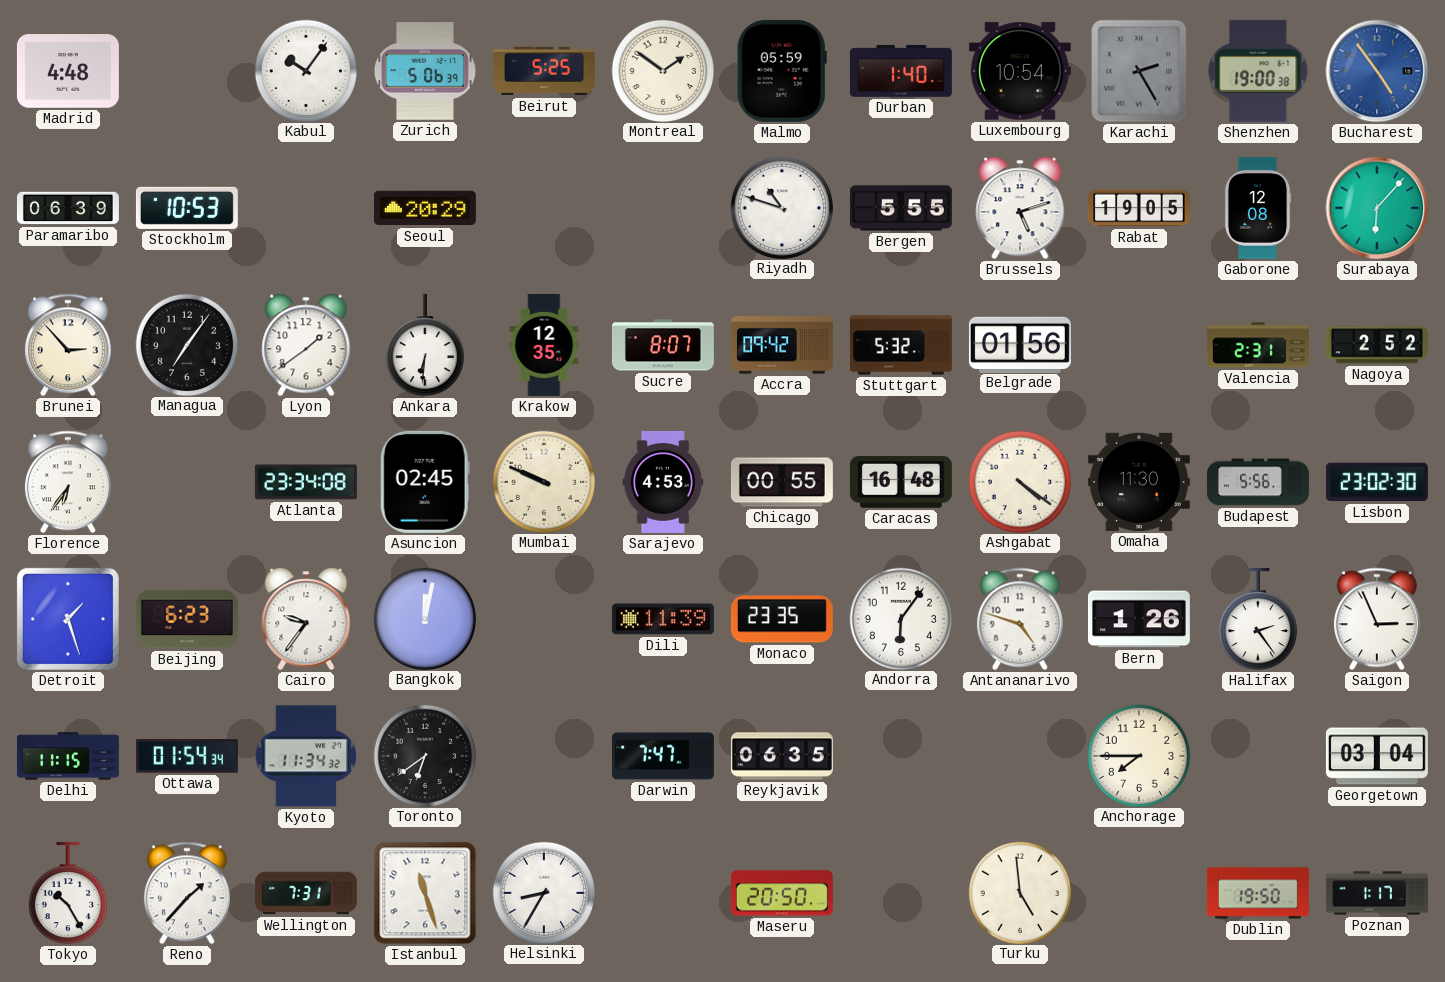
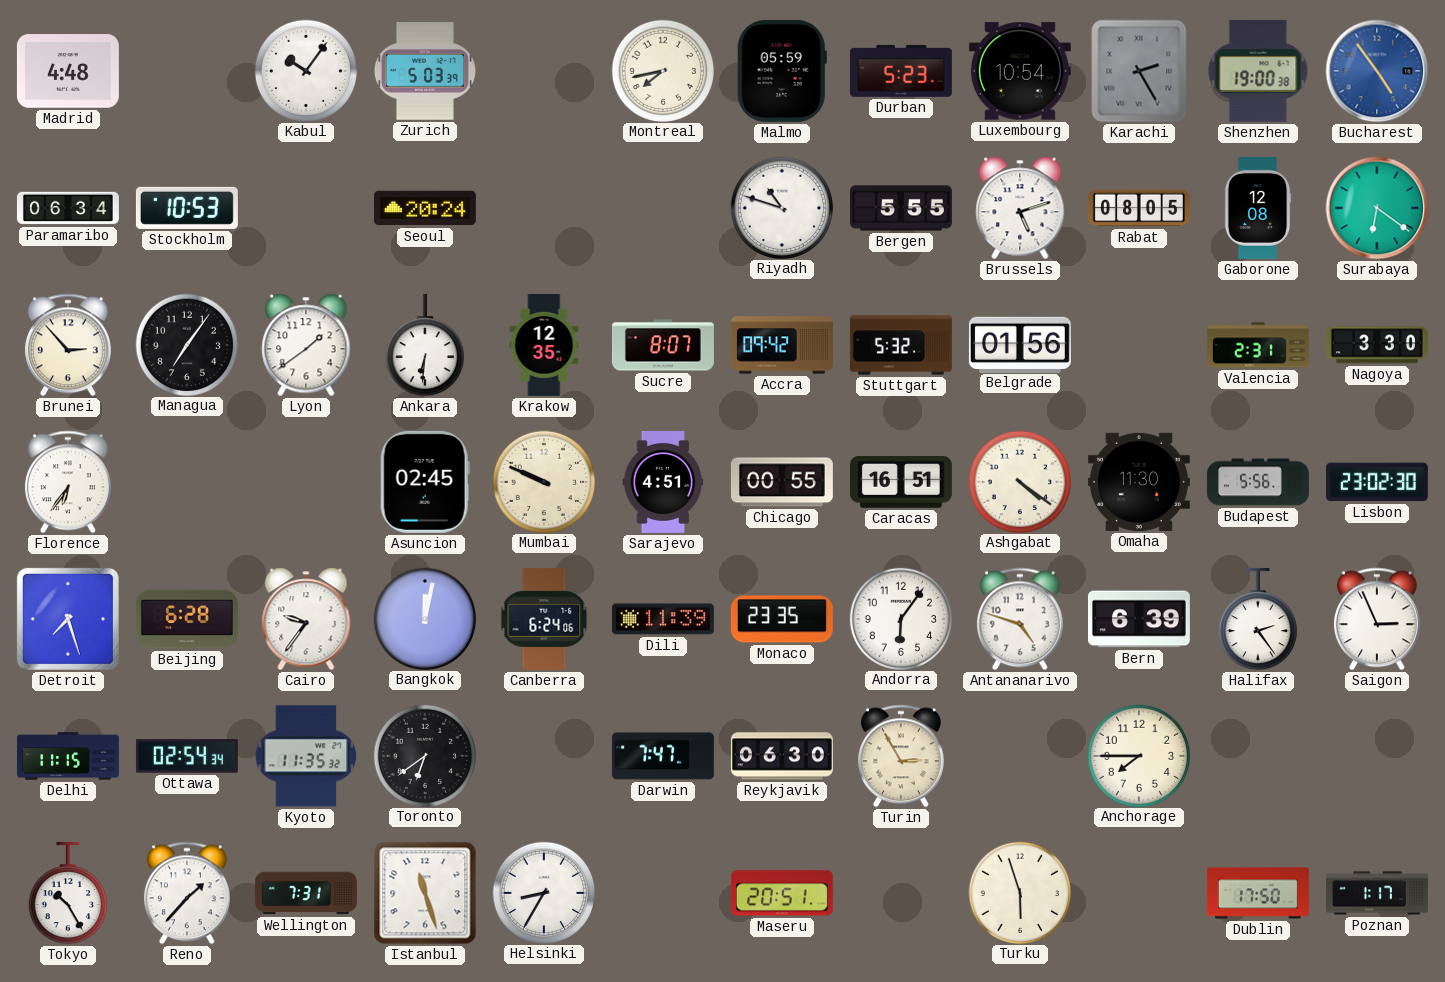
Zurich: 5:06 -> 5:03
Beirut: 5:25 -> none
Montreal: 1:51 -> 7:43
Durban: 1:40 -> 5:23
Paramaribo: 06:39 -> 06:34
Seoul: 20:29 -> 20:24
Rabat: 19:05 -> 08:05
Surabaya: 6:07 -> 6:21
Nagoya: 2:52 -> 3:30
Atlanta: 23:34 -> none
Sarajevo: 4:53 -> 4:51
Caracas: 16:48 -> 16:51
Detroit: 1:27 -> 7:27
Beijing: 6:23 -> 6:28
Canberra: none -> 6:24
Bern: 1:26 -> 6:39
Ottawa: 01:54 -> 02:54
Kyoto: 11:34 -> 11:35
Reykjavik: 06:35 -> 06:30
Turin: none -> 2:55
Georgetown: 03:04 -> none
Maseru: 20:50 -> 20:51
Turku: 4:59 -> 5:57
Dublin: 19:50 -> 17:50
